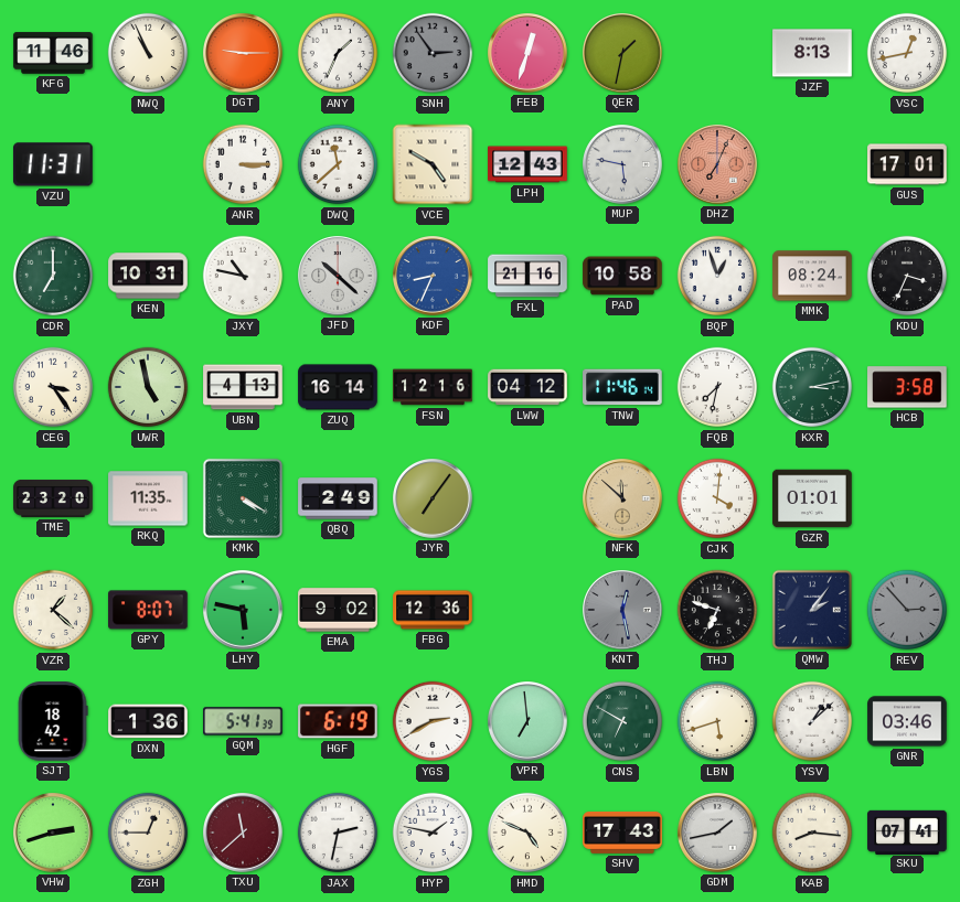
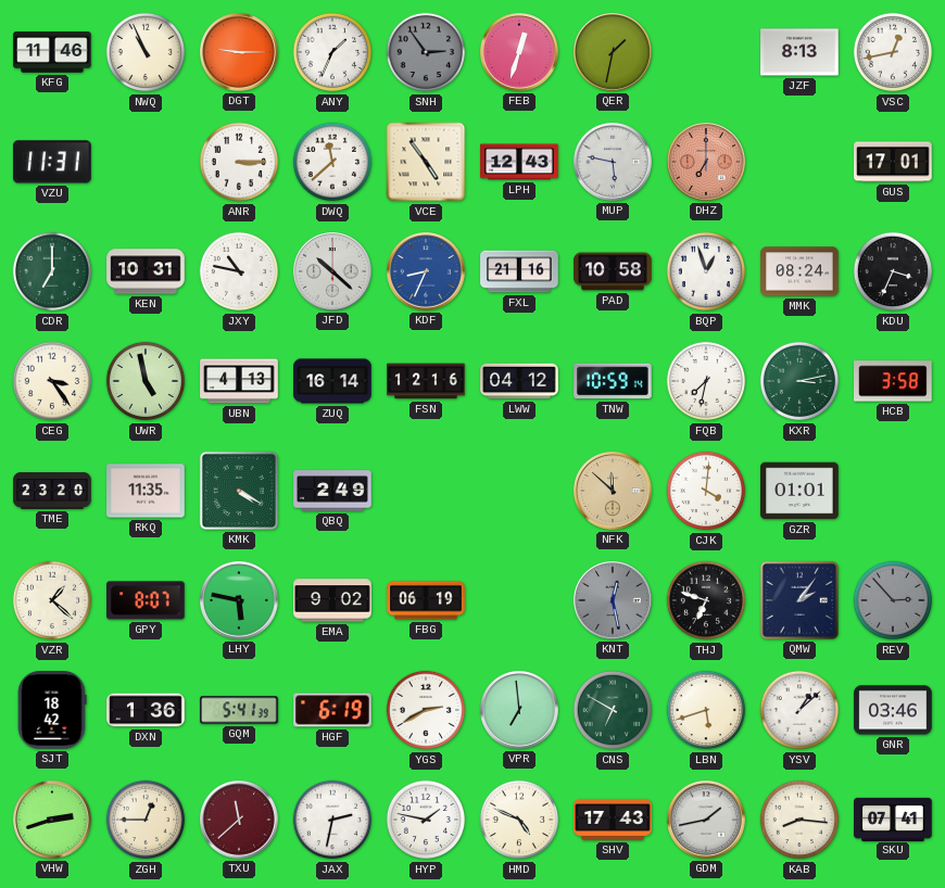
VCE: 4:50 -> 4:54
DHZ: 7:04 -> 7:00
TNW: 11:46 -> 10:59
JYR: 7:06 -> none
FBG: 12:36 -> 06:19
